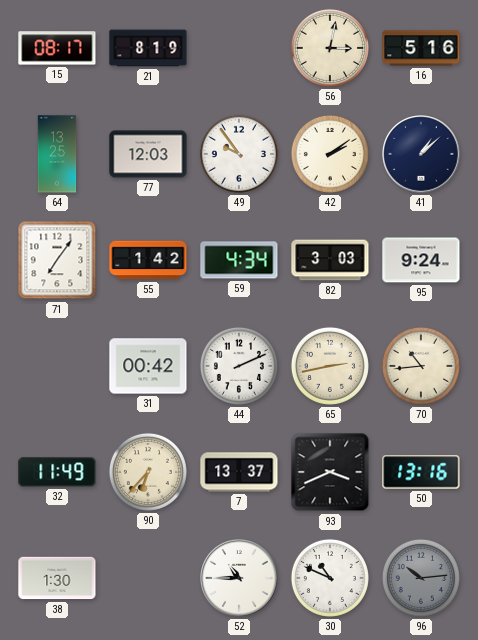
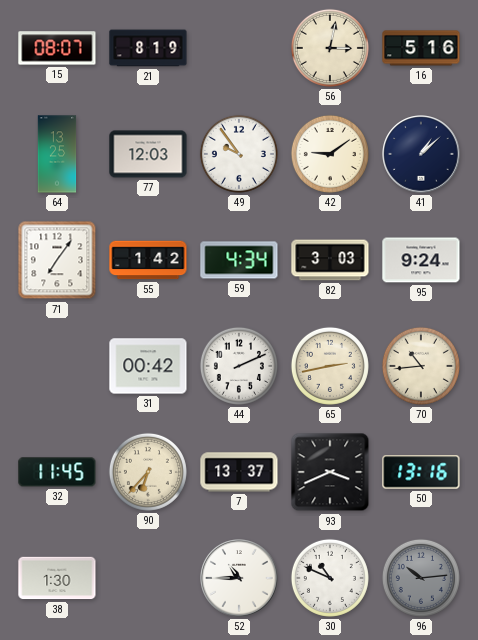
15: 08:17 -> 08:07
42: 2:09 -> 9:09
32: 11:49 -> 11:45
